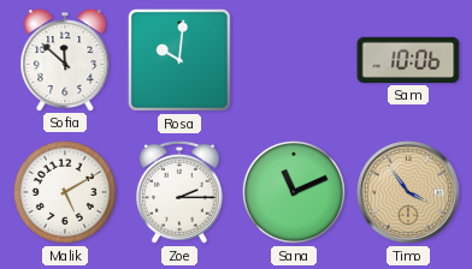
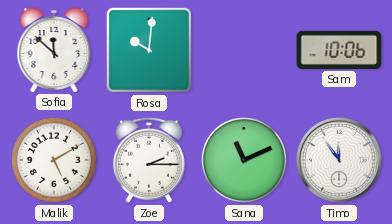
Timo: 3:54 -> 11:54
Timo dial: champagne -> white
